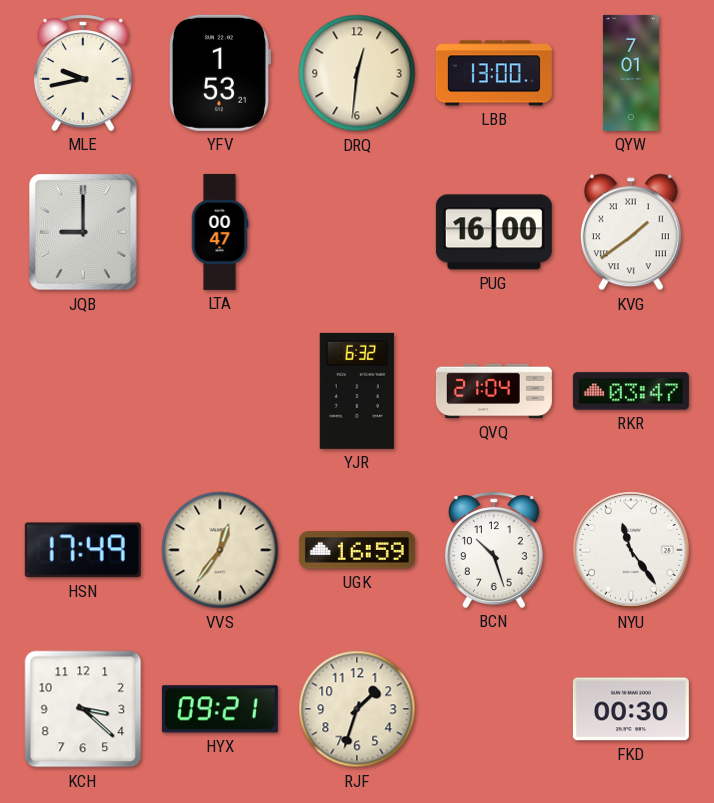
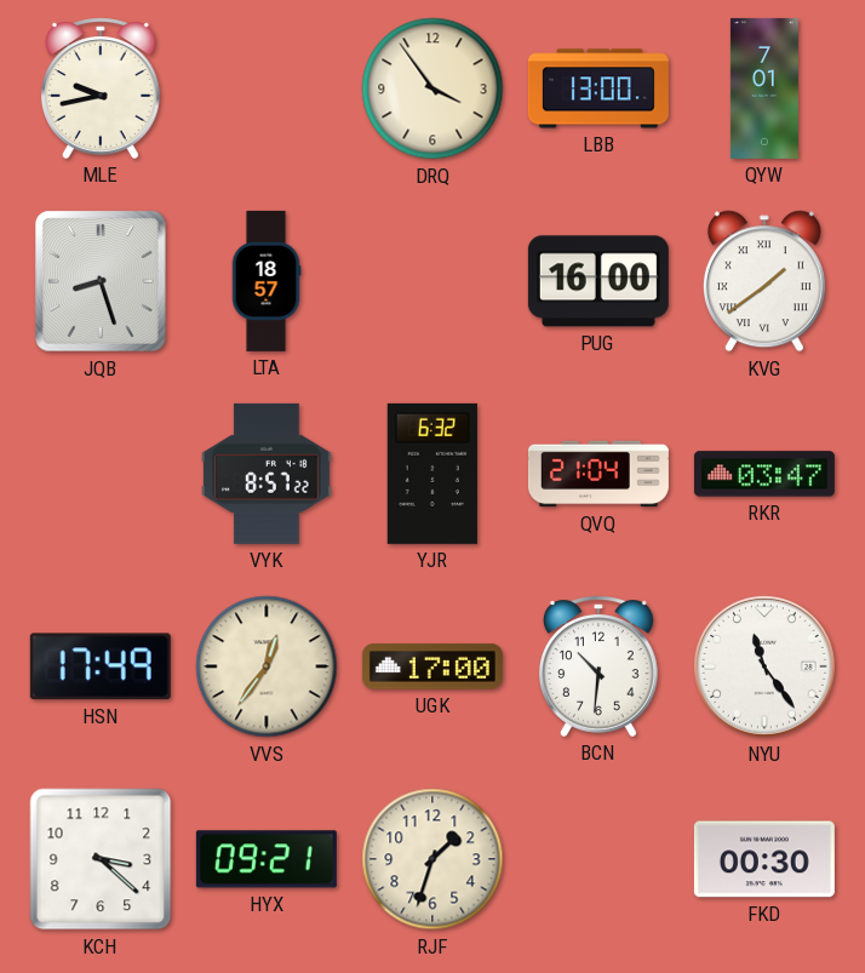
YFV: 1:53 -> none
DRQ: 12:31 -> 3:54
JQB: 9:00 -> 8:27
LTA: 00:47 -> 18:57
VYK: none -> 8:57
UGK: 16:59 -> 17:00
BCN: 10:27 -> 10:31
